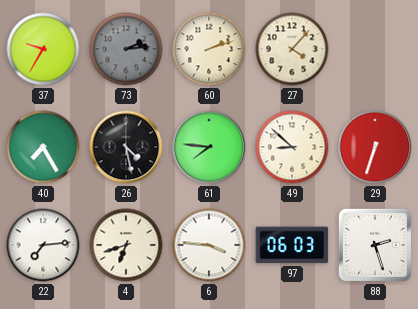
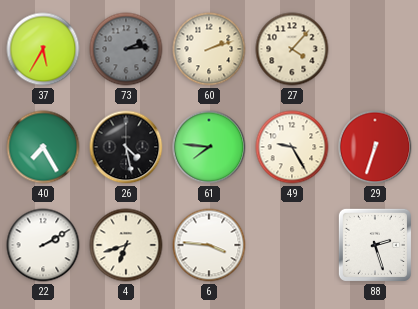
37: 9:35 -> 5:35
49: 8:52 -> 9:25
22: 7:14 -> 2:10
97: 06:03 -> none
